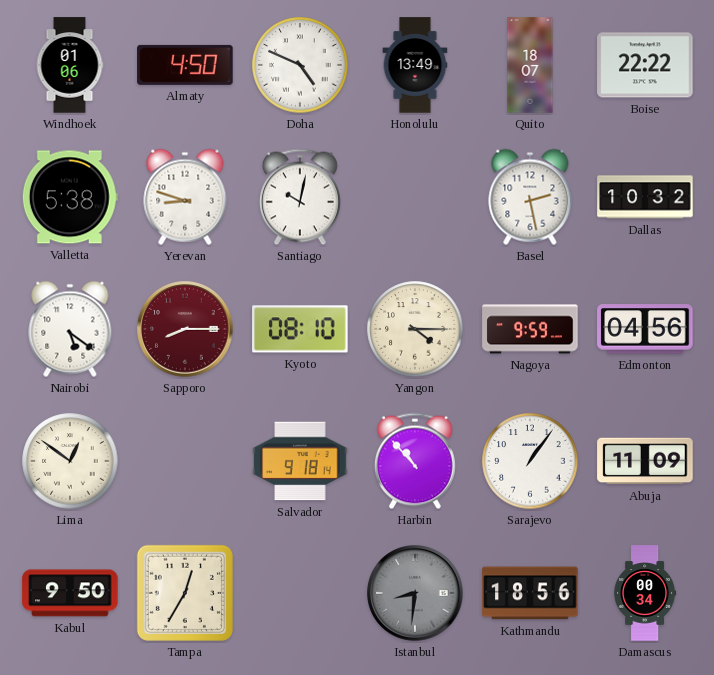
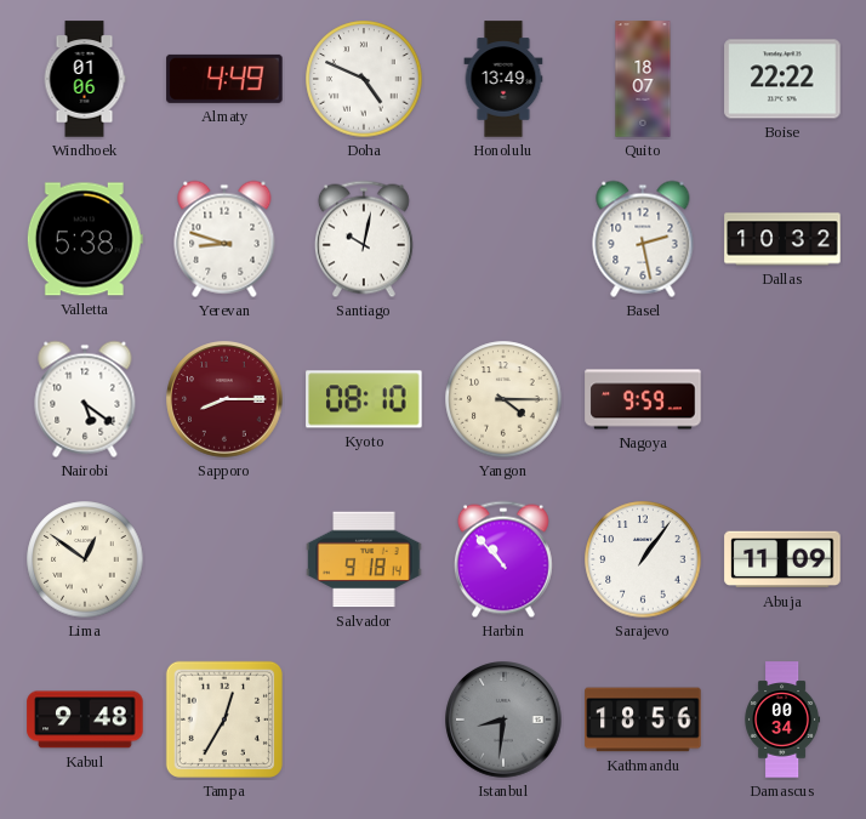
Almaty: 4:50 -> 4:49
Edmonton: 04:56 -> none
Kabul: 9:50 -> 9:48
